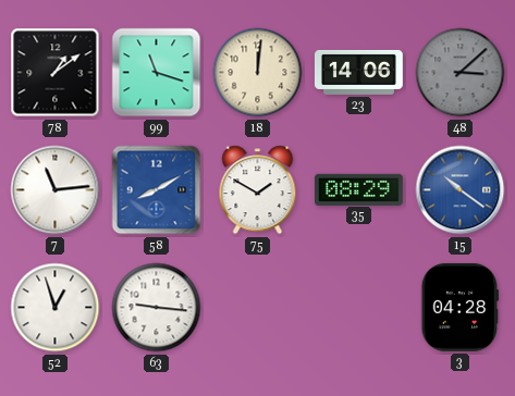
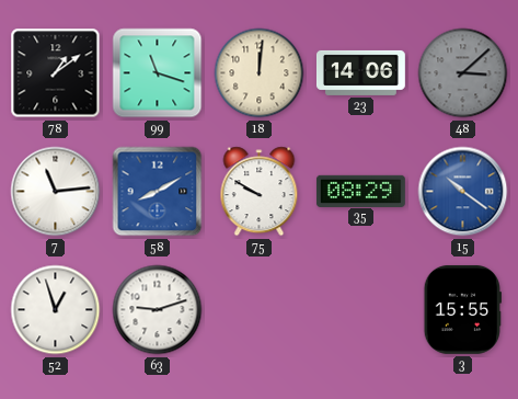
75: 1:50 -> 9:50
63: 9:16 -> 9:12
3: 04:28 -> 15:55
